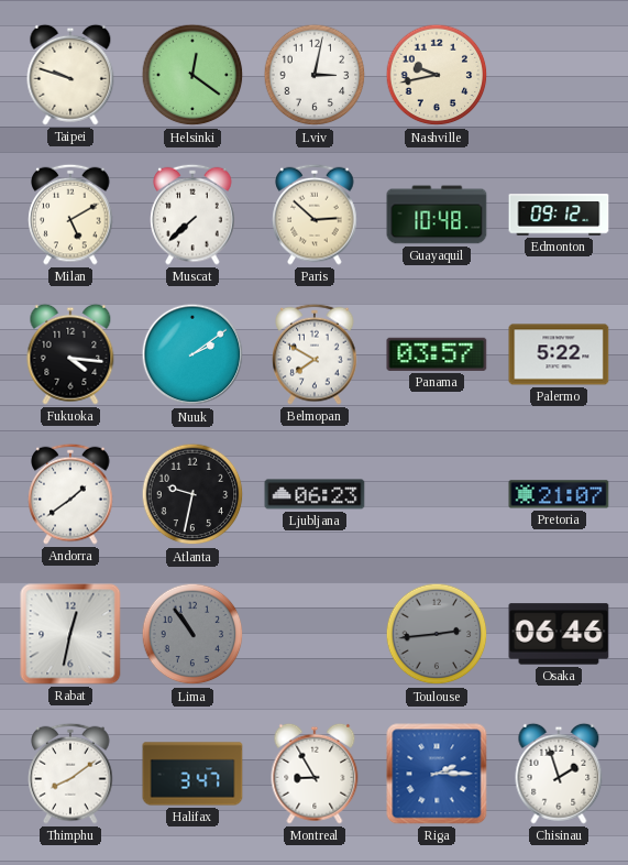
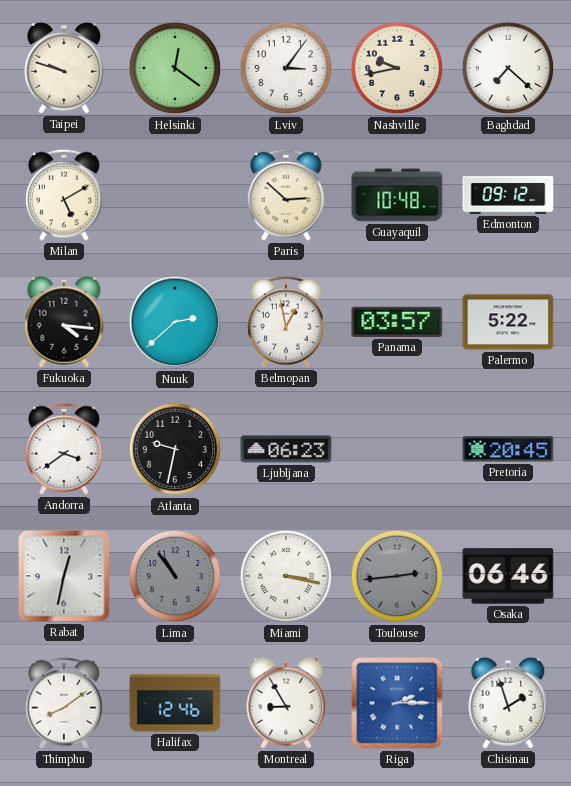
Lviv: 3:02 -> 3:06
Baghdad: none -> 7:22
Muscat: 7:38 -> none
Nuuk: 2:09 -> 2:38
Belmopan: 7:50 -> 12:58
Andorra: 1:39 -> 3:39
Pretoria: 21:07 -> 20:45
Miami: none -> 3:17
Halifax: 3:47 -> 12:46
